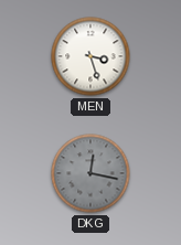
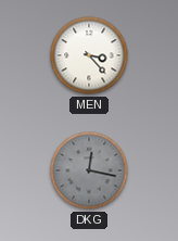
MEN: 3:27 -> 3:23
